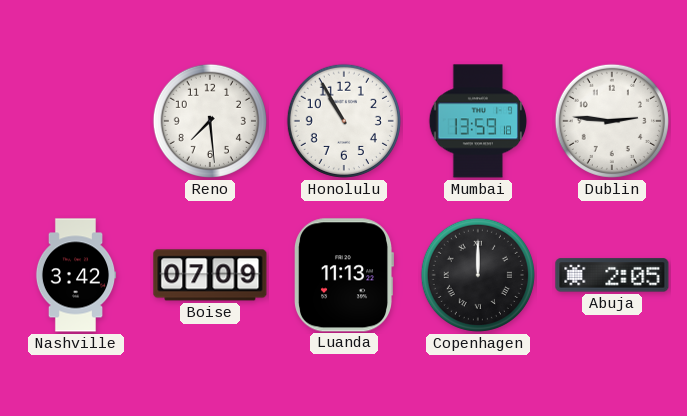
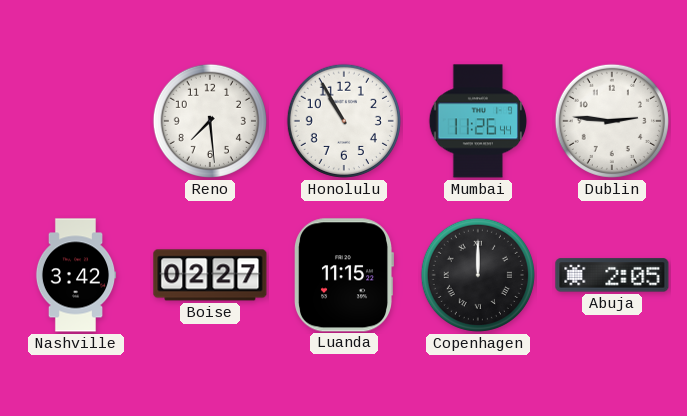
Mumbai: 13:59 -> 11:26
Boise: 07:09 -> 02:27
Luanda: 11:13 -> 11:15
